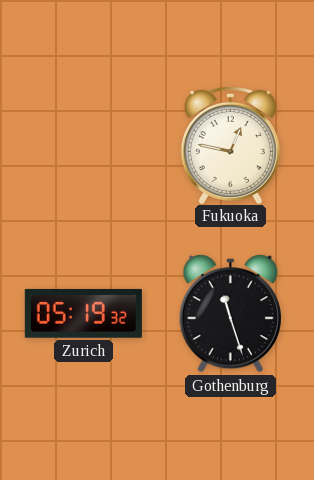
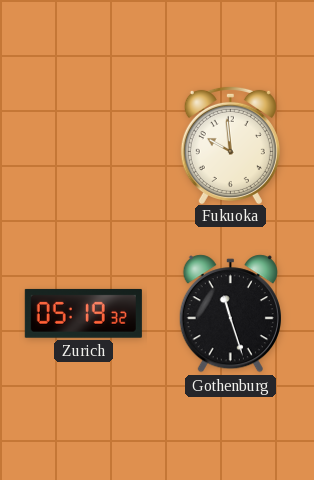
Fukuoka: 12:47 -> 9:59
